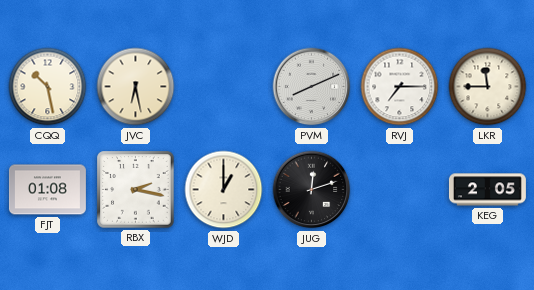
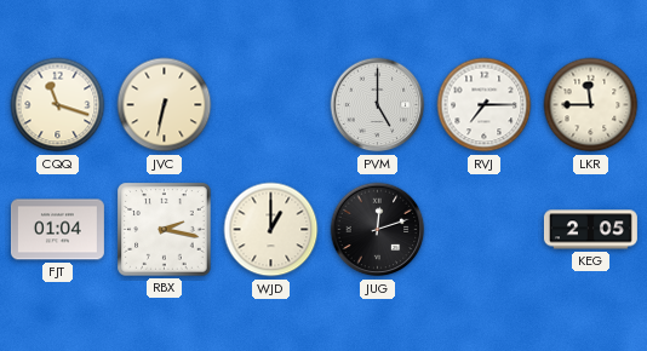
CQQ: 10:28 -> 11:18
JVC: 6:28 -> 6:32
PVM: 8:11 -> 5:00
FJT: 01:08 -> 01:04
